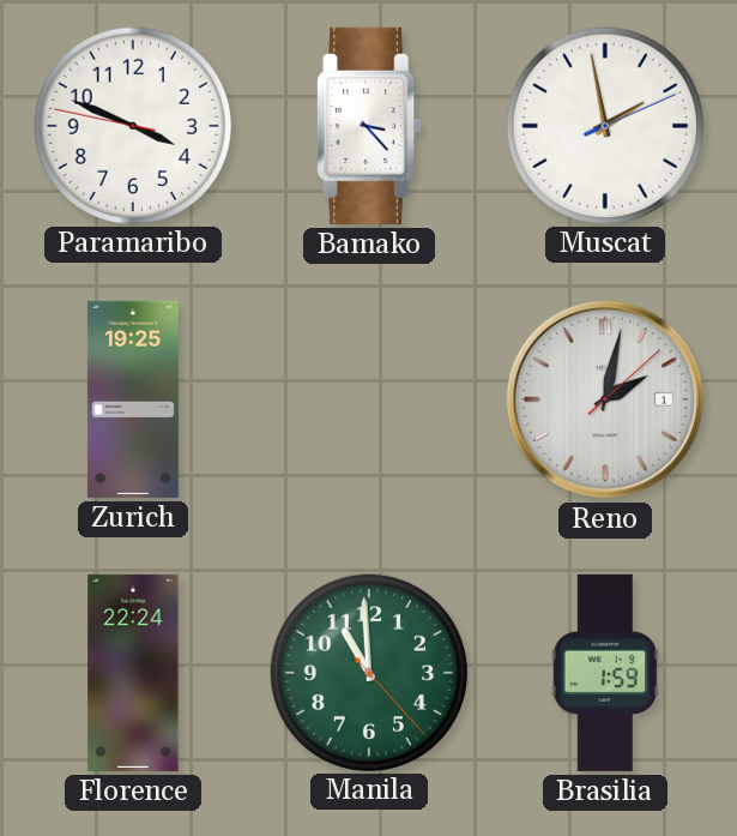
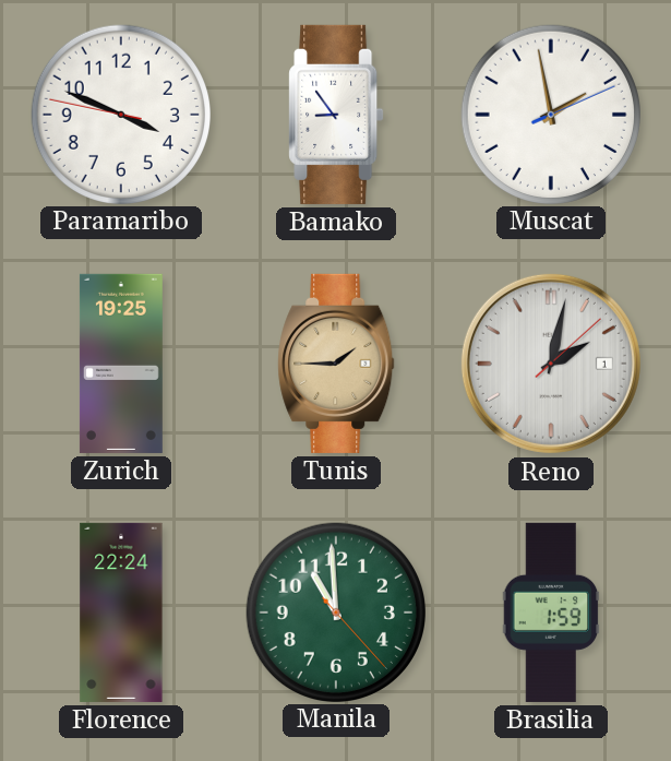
Bamako: 3:23 -> 8:54
Tunis: none -> 1:45
